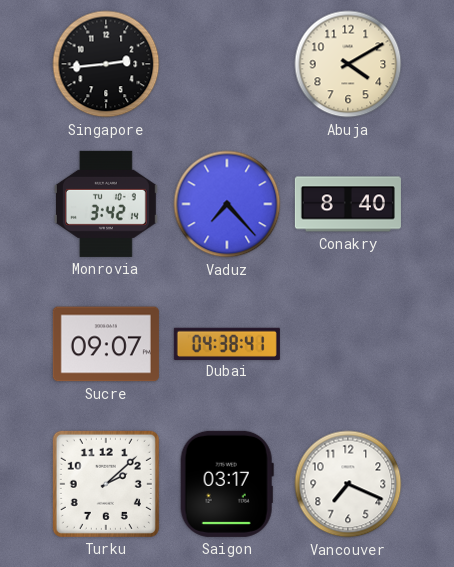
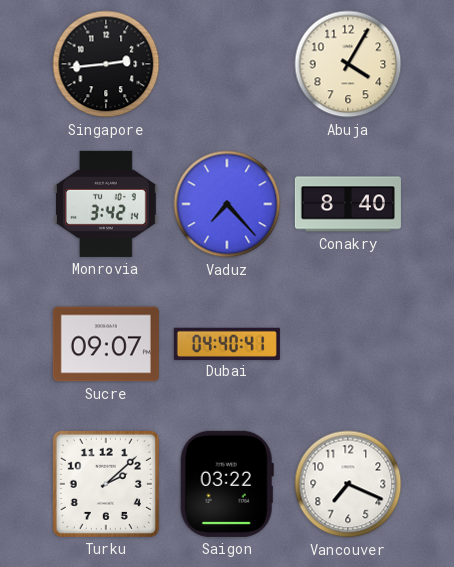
Abuja: 4:10 -> 4:05
Dubai: 04:38 -> 04:40
Saigon: 03:17 -> 03:22
